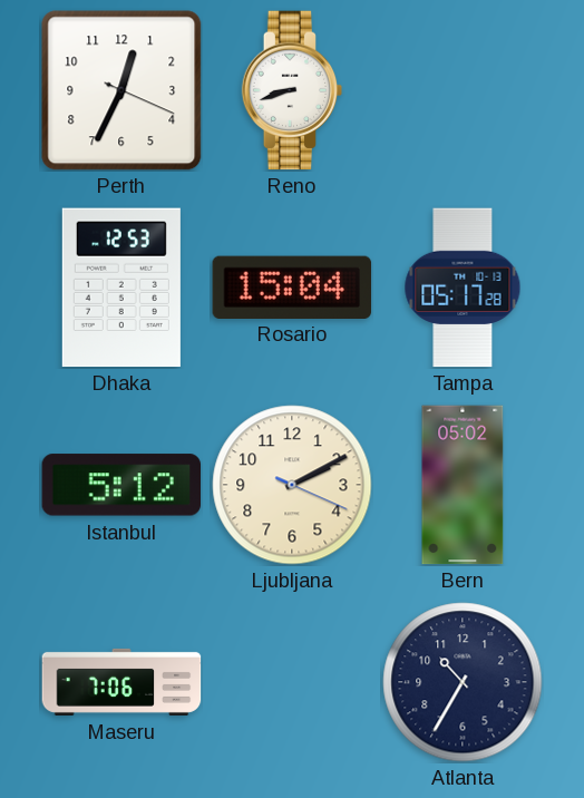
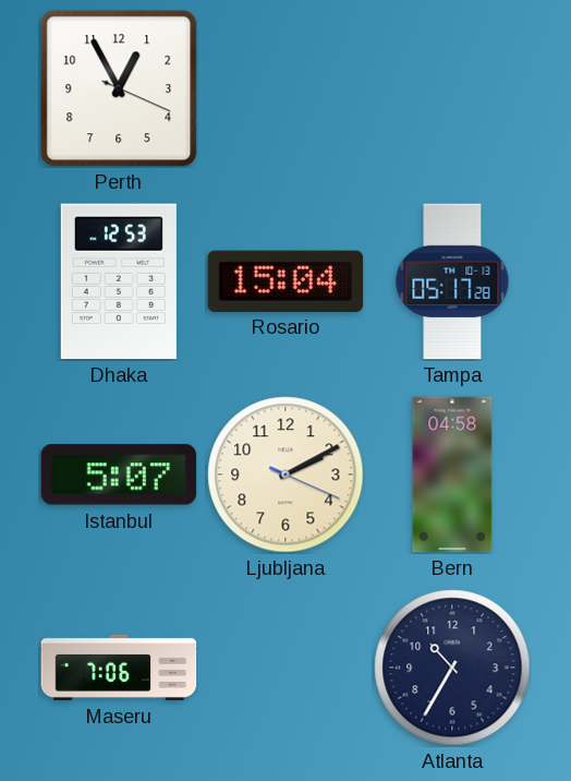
Perth: 12:34 -> 12:55
Reno: 8:42 -> none
Istanbul: 5:12 -> 5:07
Bern: 05:02 -> 04:58
